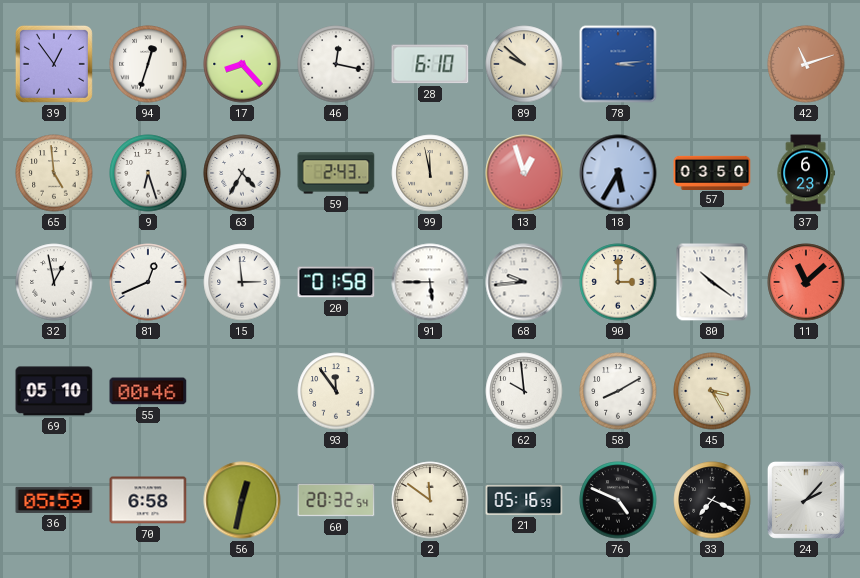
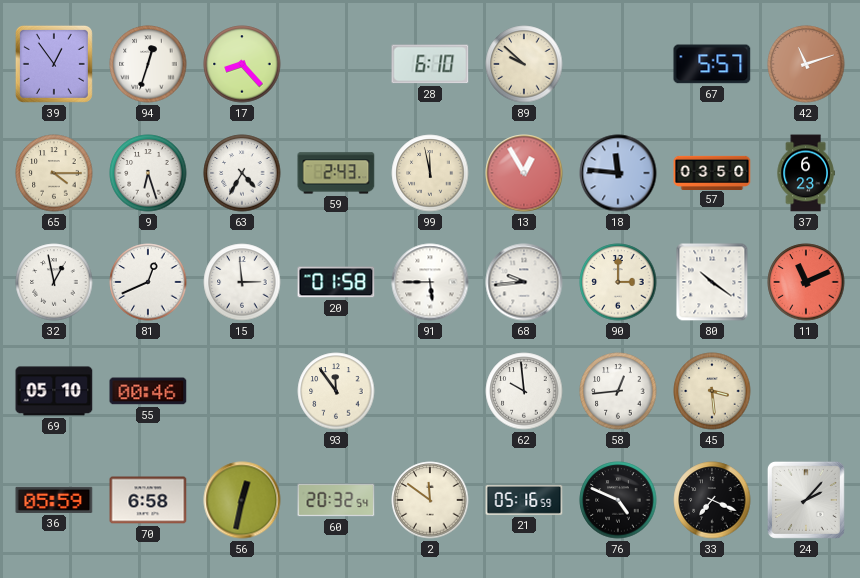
46: 12:17 -> none
78: 3:14 -> none
67: none -> 5:57
65: 4:59 -> 4:15
13: 12:57 -> 12:55
18: 5:35 -> 11:46
11: 11:08 -> 11:11
58: 8:10 -> 12:44
45: 3:25 -> 3:29
